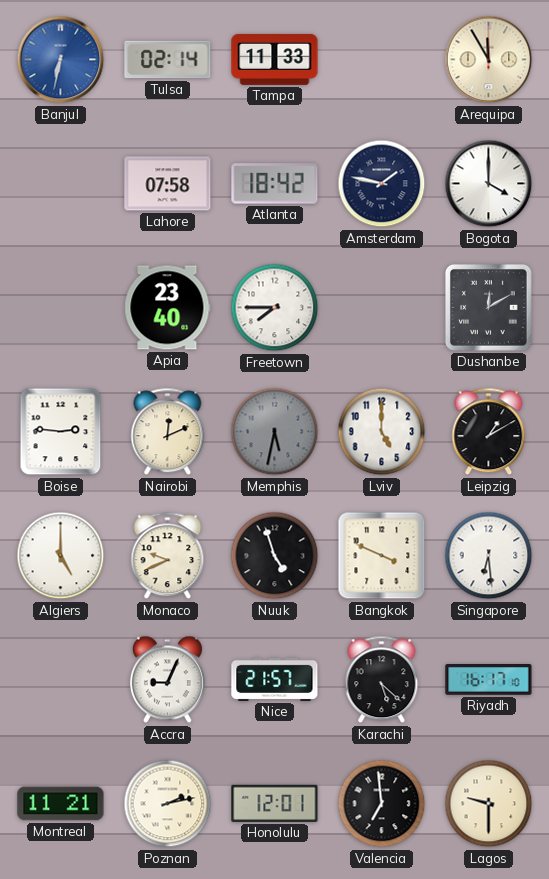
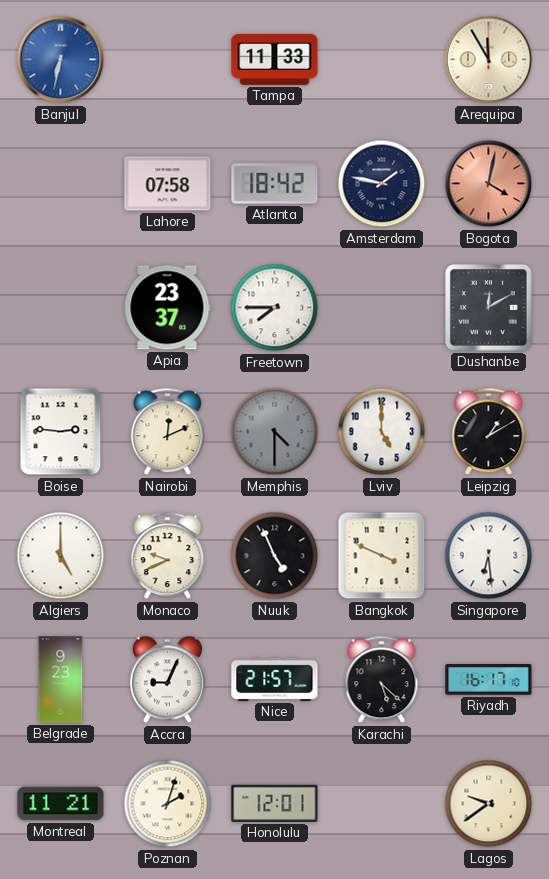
Tulsa: 02:14 -> none
Bogota: 4:00 -> 4:02
Bogota dial: white -> salmon
Apia: 23:40 -> 23:37
Memphis: 5:32 -> 4:30
Nuuk: 4:57 -> 4:56
Belgrade: none -> 9:23
Poznan: 2:13 -> 2:03
Valencia: 6:59 -> none
Lagos: 9:30 -> 9:39
